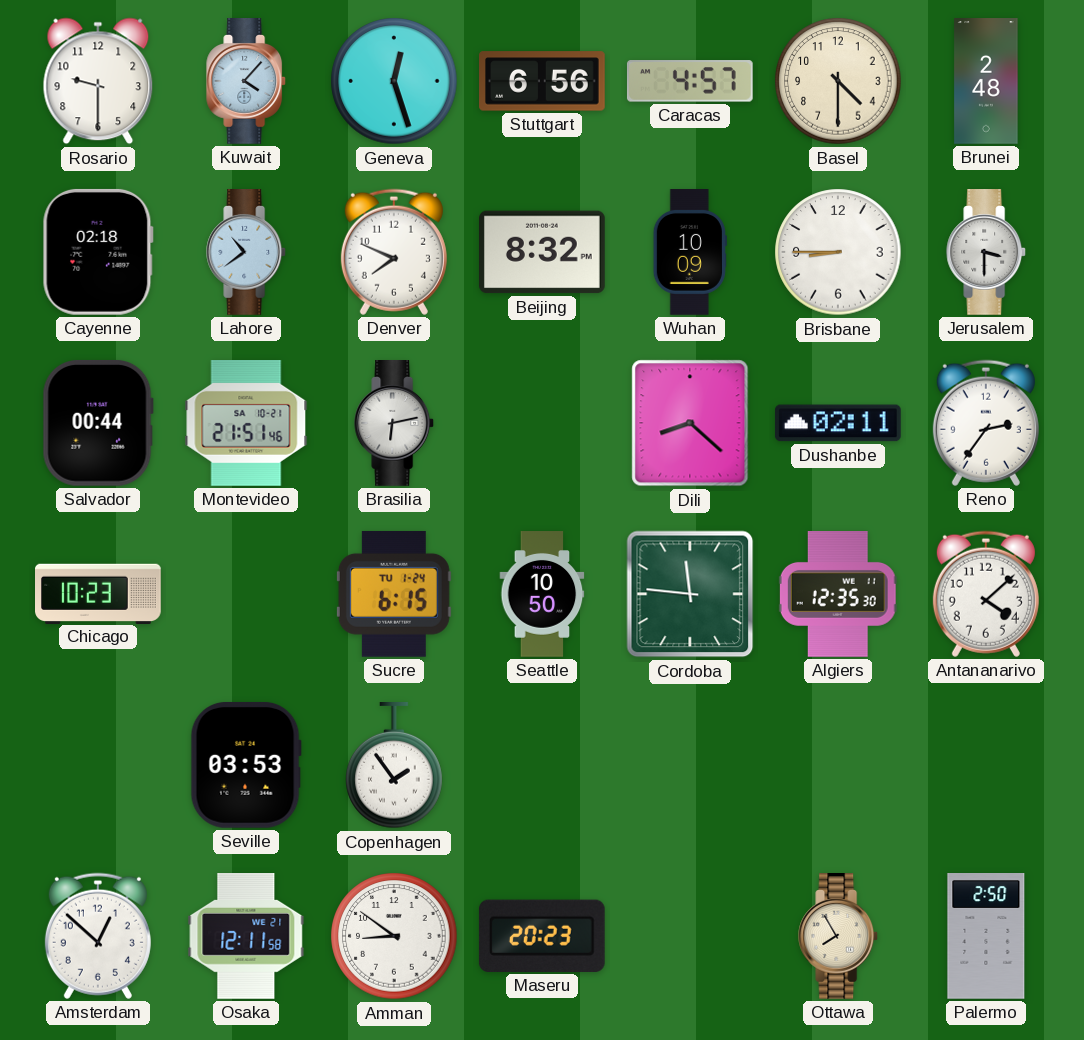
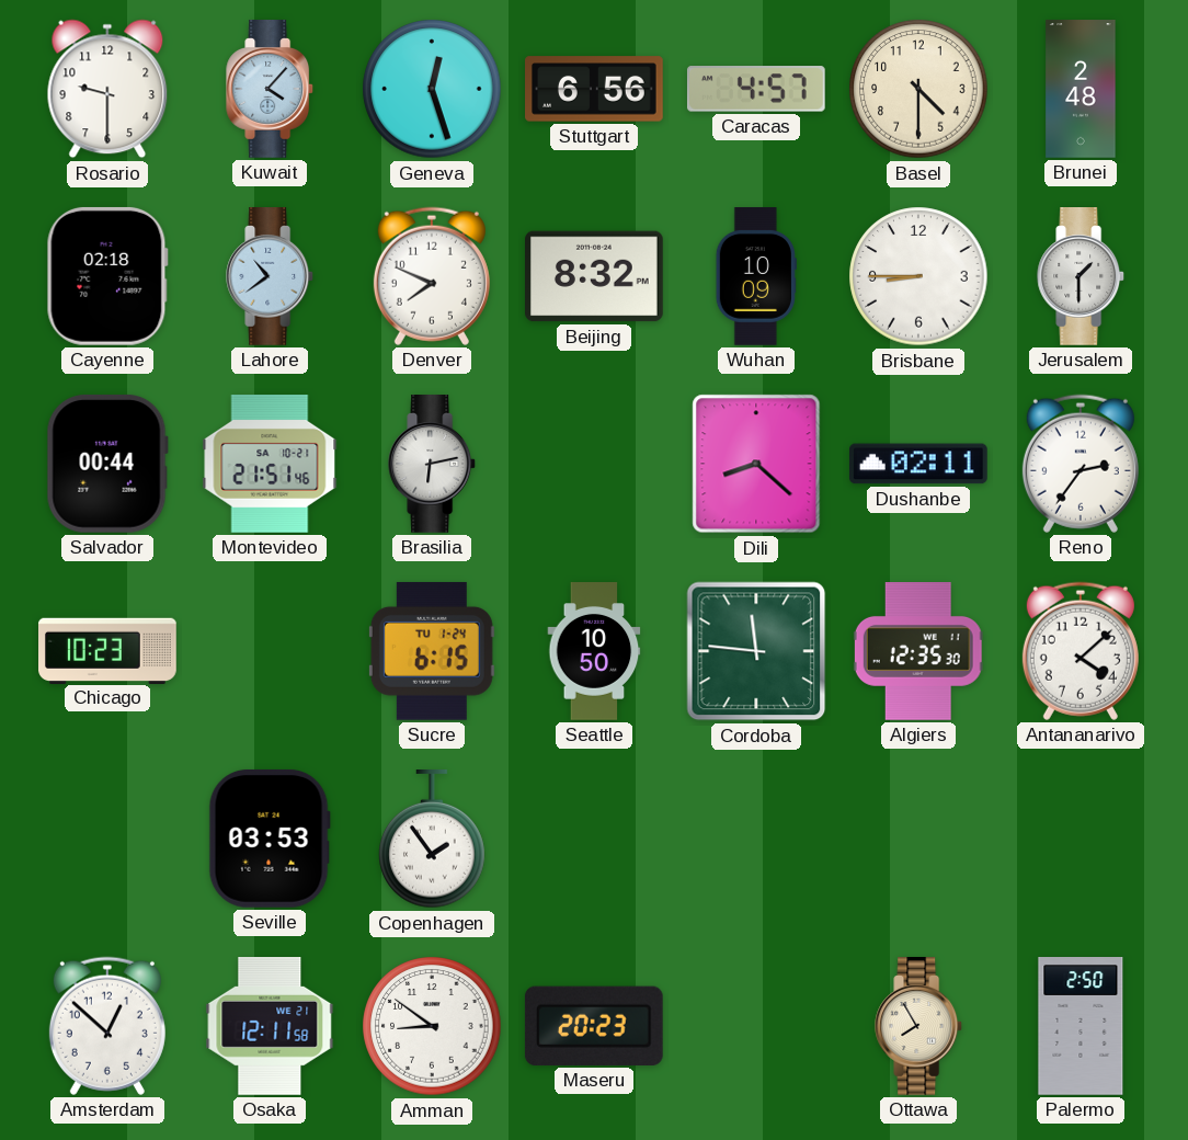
Jerusalem: 3:30 -> 1:30
